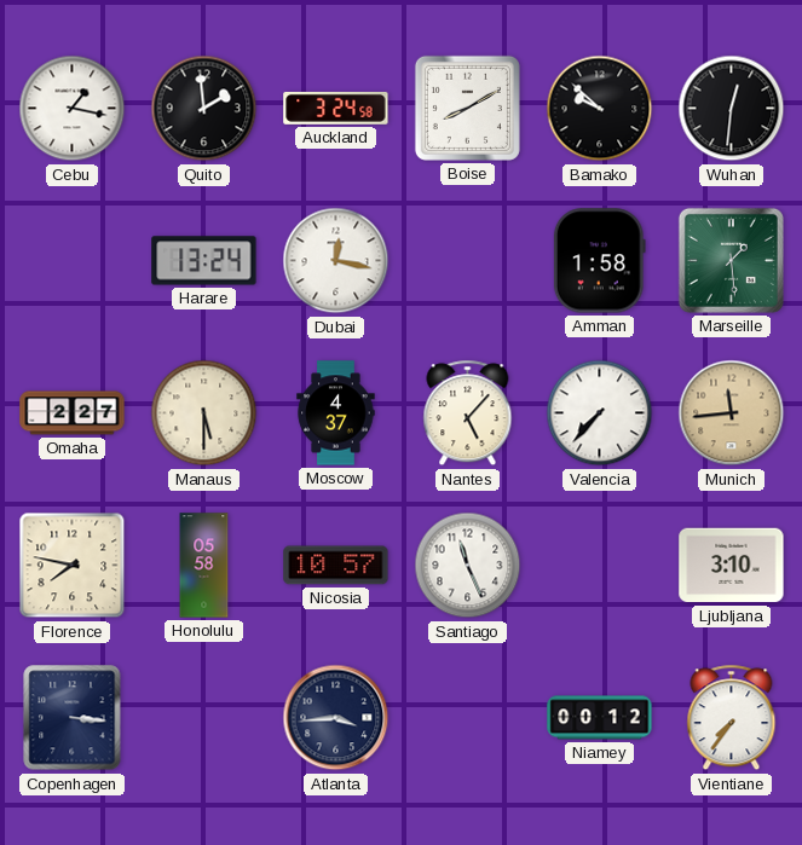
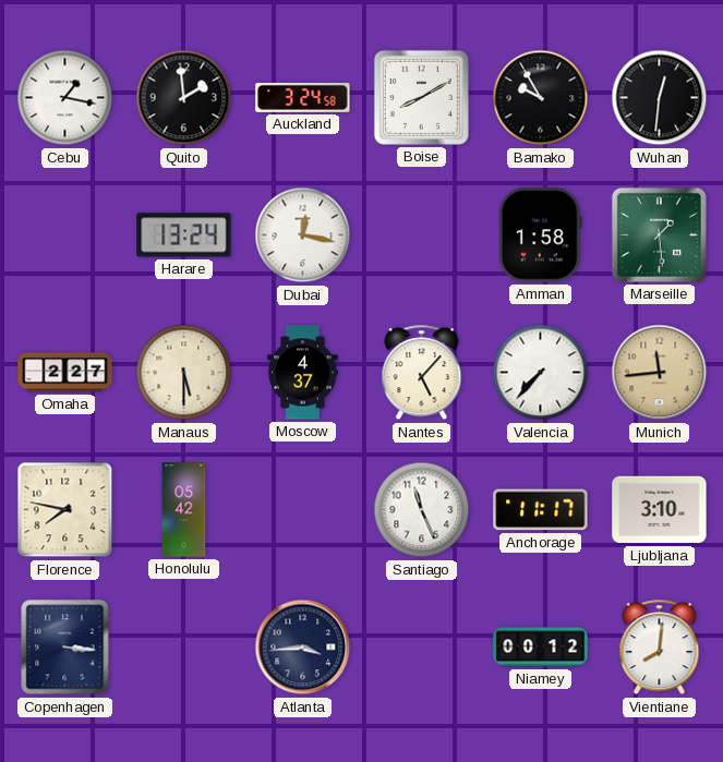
Bamako: 9:52 -> 9:55
Honolulu: 05:58 -> 05:42
Nicosia: 10:57 -> none
Anchorage: none -> 11:17
Vientiane: 7:36 -> 8:01
